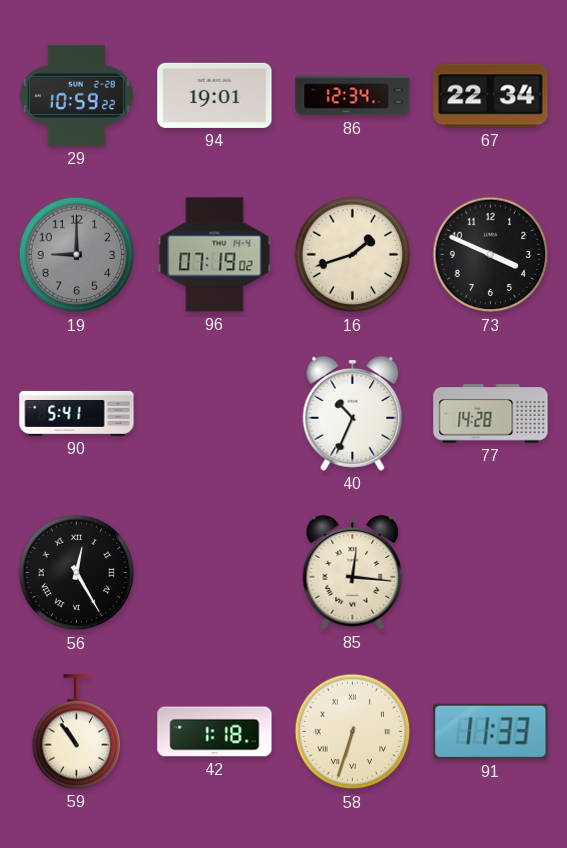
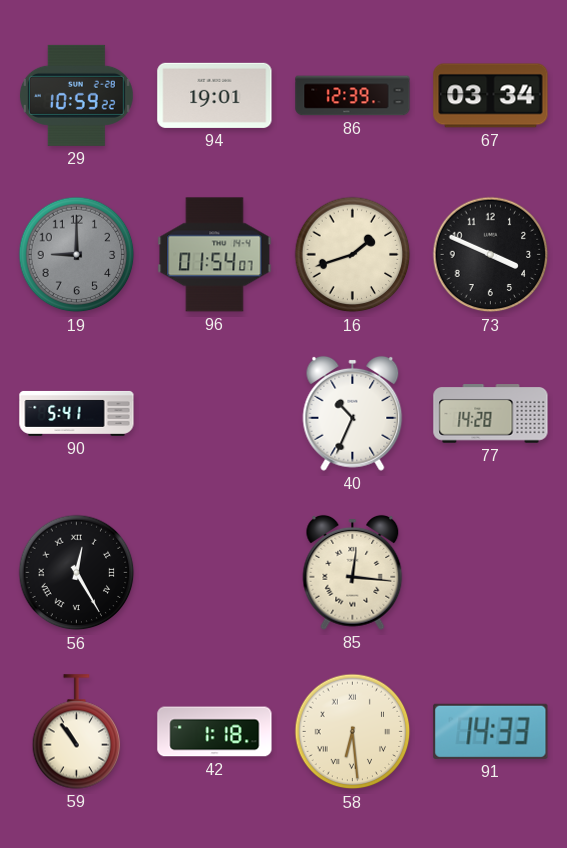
86: 12:34 -> 12:39
67: 22:34 -> 03:34
96: 07:19 -> 01:54
58: 6:33 -> 6:29
91: 11:33 -> 14:33
